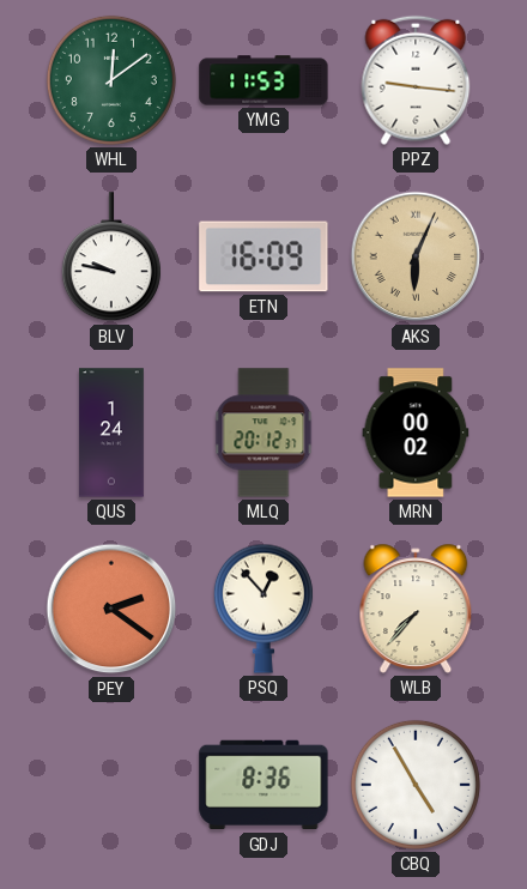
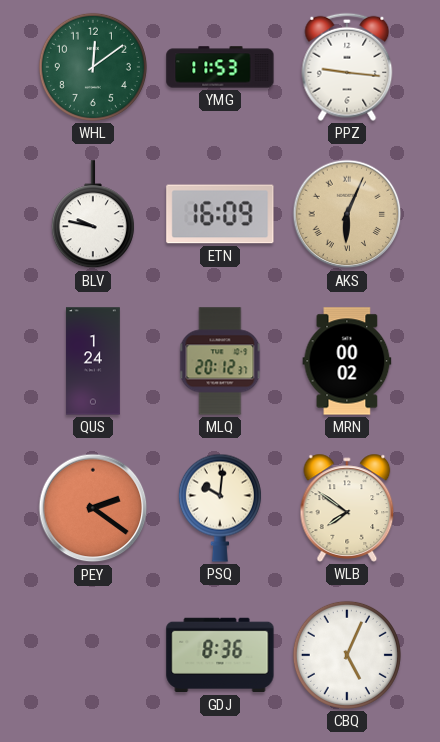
PSQ: 12:53 -> 10:01
WLB: 7:37 -> 7:51
CBQ: 4:55 -> 5:04
